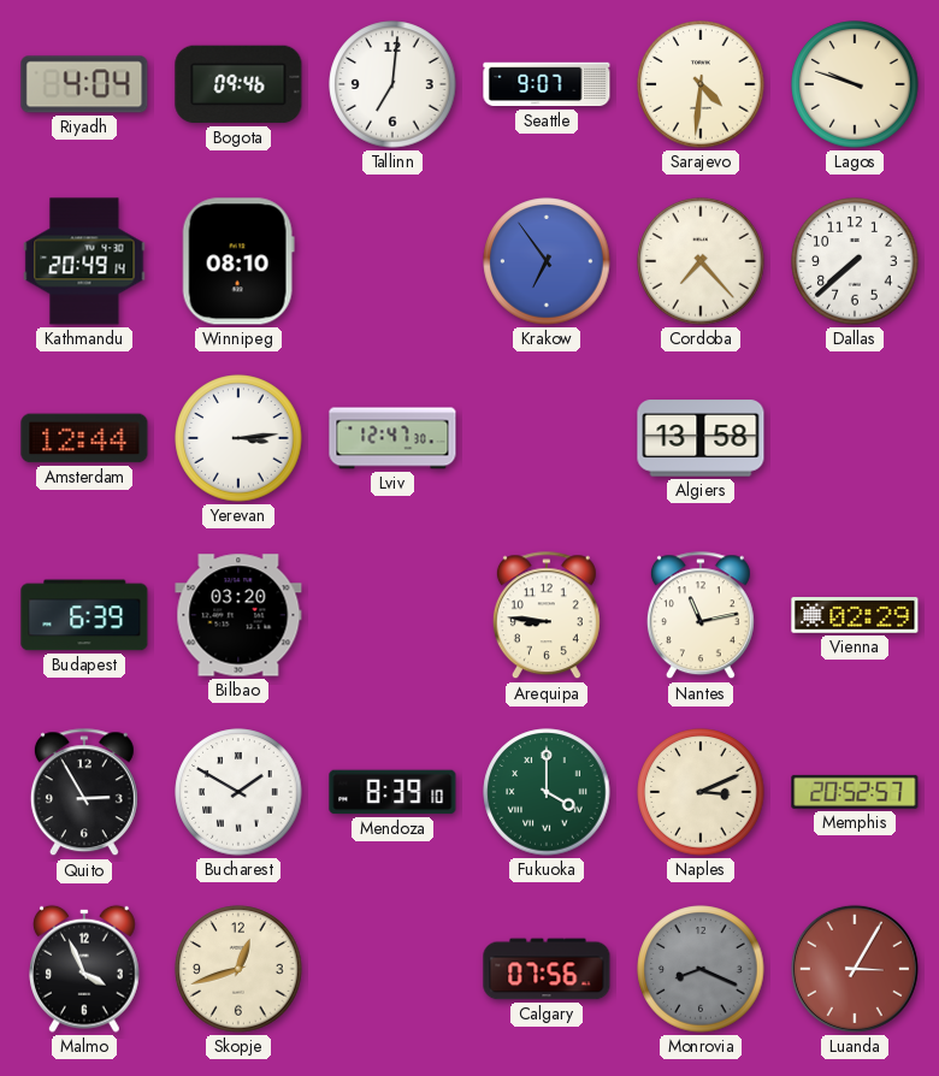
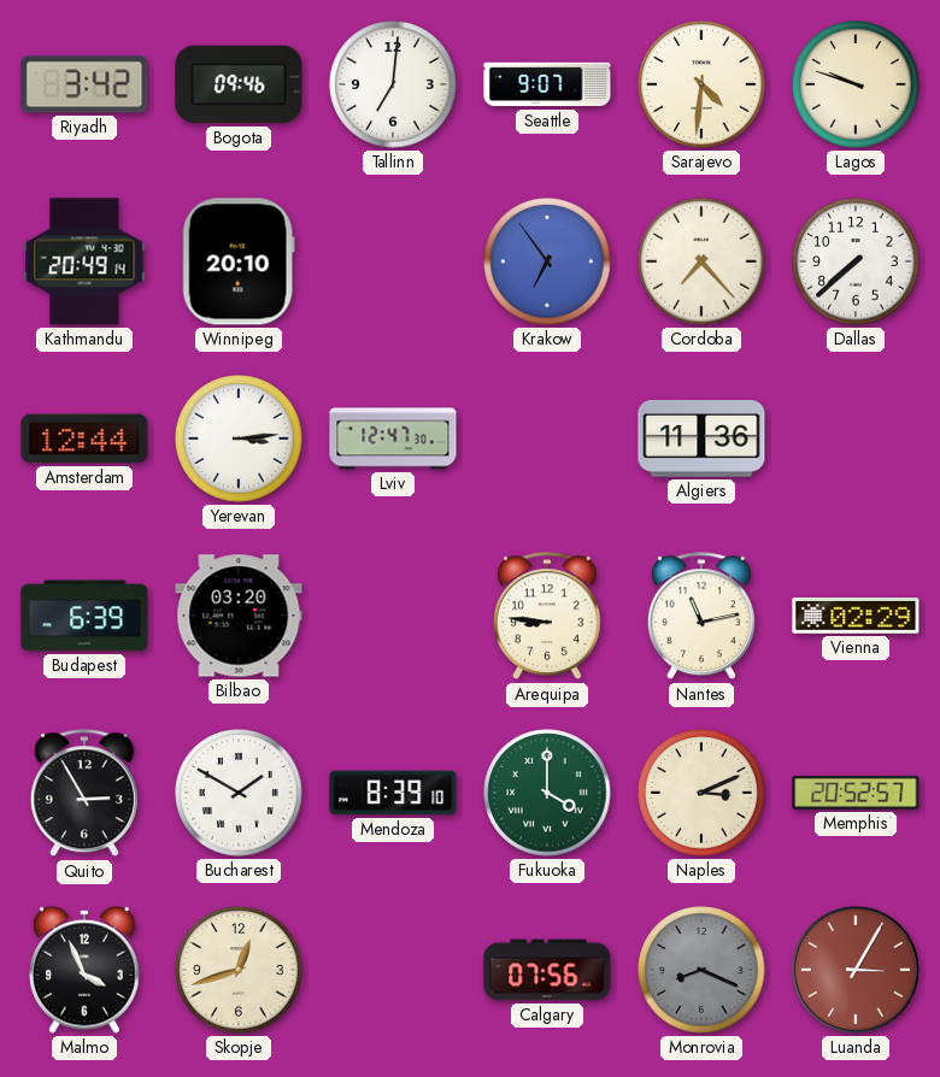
Riyadh: 4:04 -> 3:42
Winnipeg: 08:10 -> 20:10
Algiers: 13:58 -> 11:36
